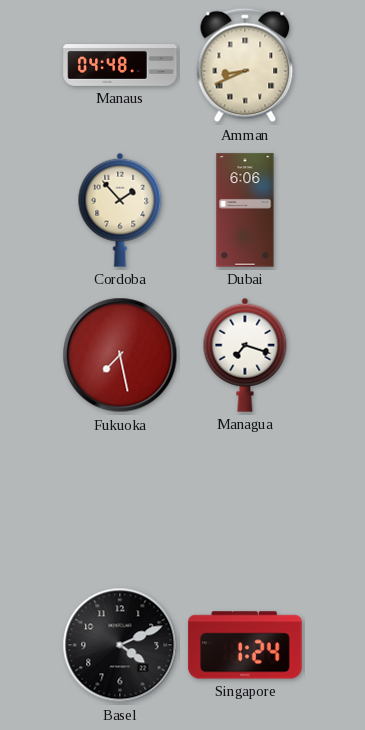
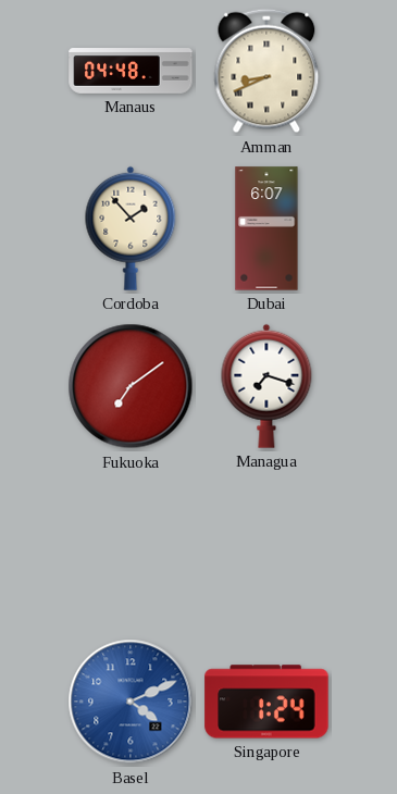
Dubai: 6:06 -> 6:07
Fukuoka: 7:28 -> 7:09
Basel dial: black -> blue
